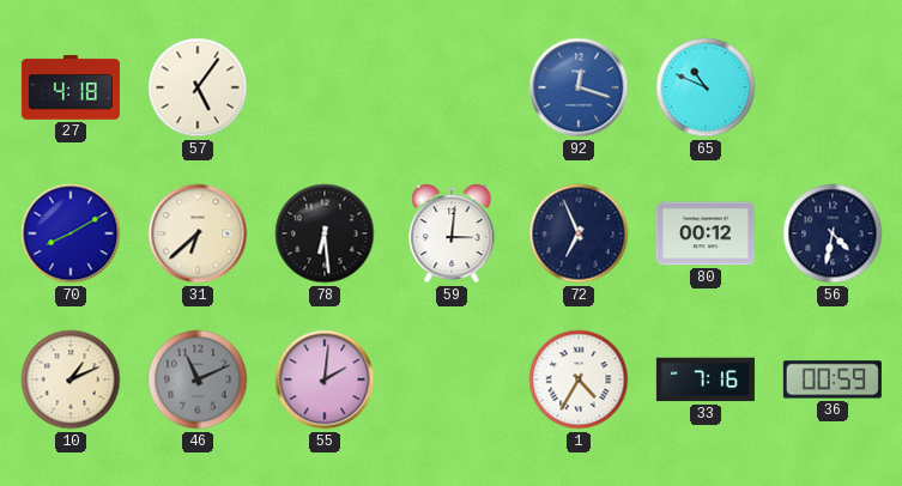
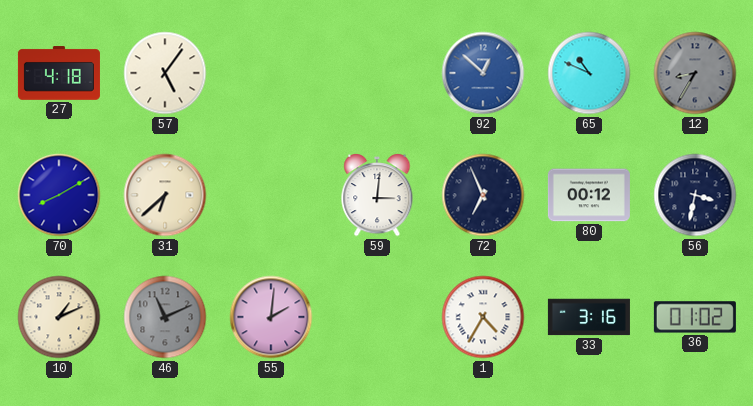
92: 12:18 -> 12:52
12: none -> 8:35
78: 6:29 -> none
56: 4:32 -> 3:32
33: 7:16 -> 3:16
36: 00:59 -> 01:02
